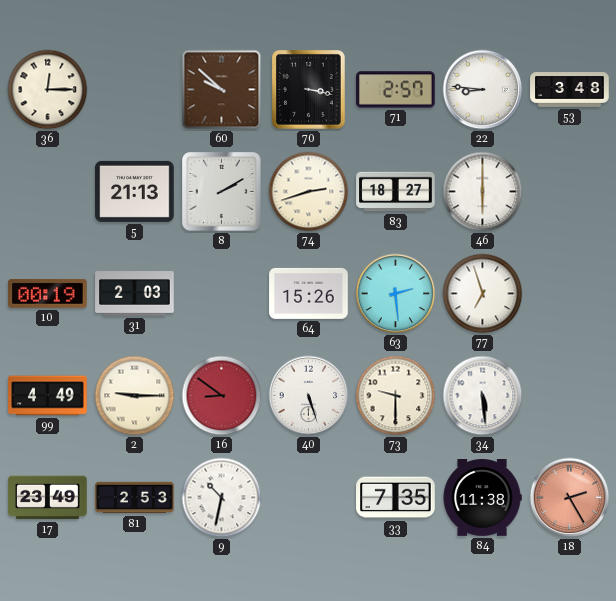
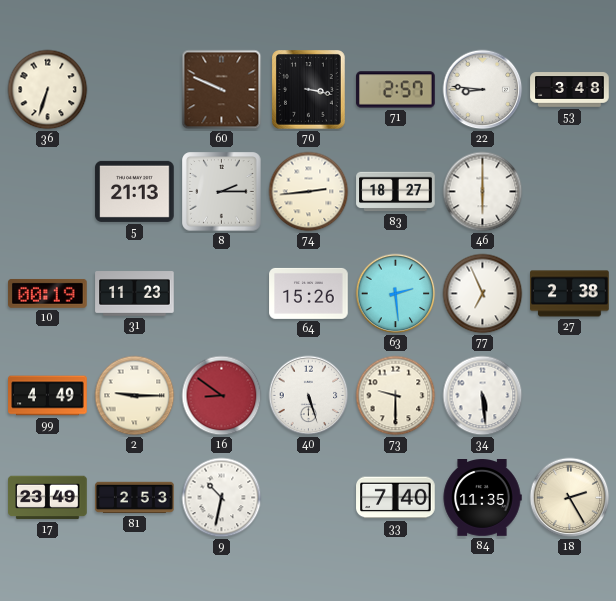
36: 12:15 -> 6:33
60: 9:52 -> 9:49
8: 2:10 -> 2:15
74: 2:42 -> 2:44
31: 2:03 -> 11:23
77: 6:57 -> 6:56
27: none -> 2:38
33: 7:35 -> 7:40
84: 11:38 -> 11:35
18 dial: salmon -> cream
